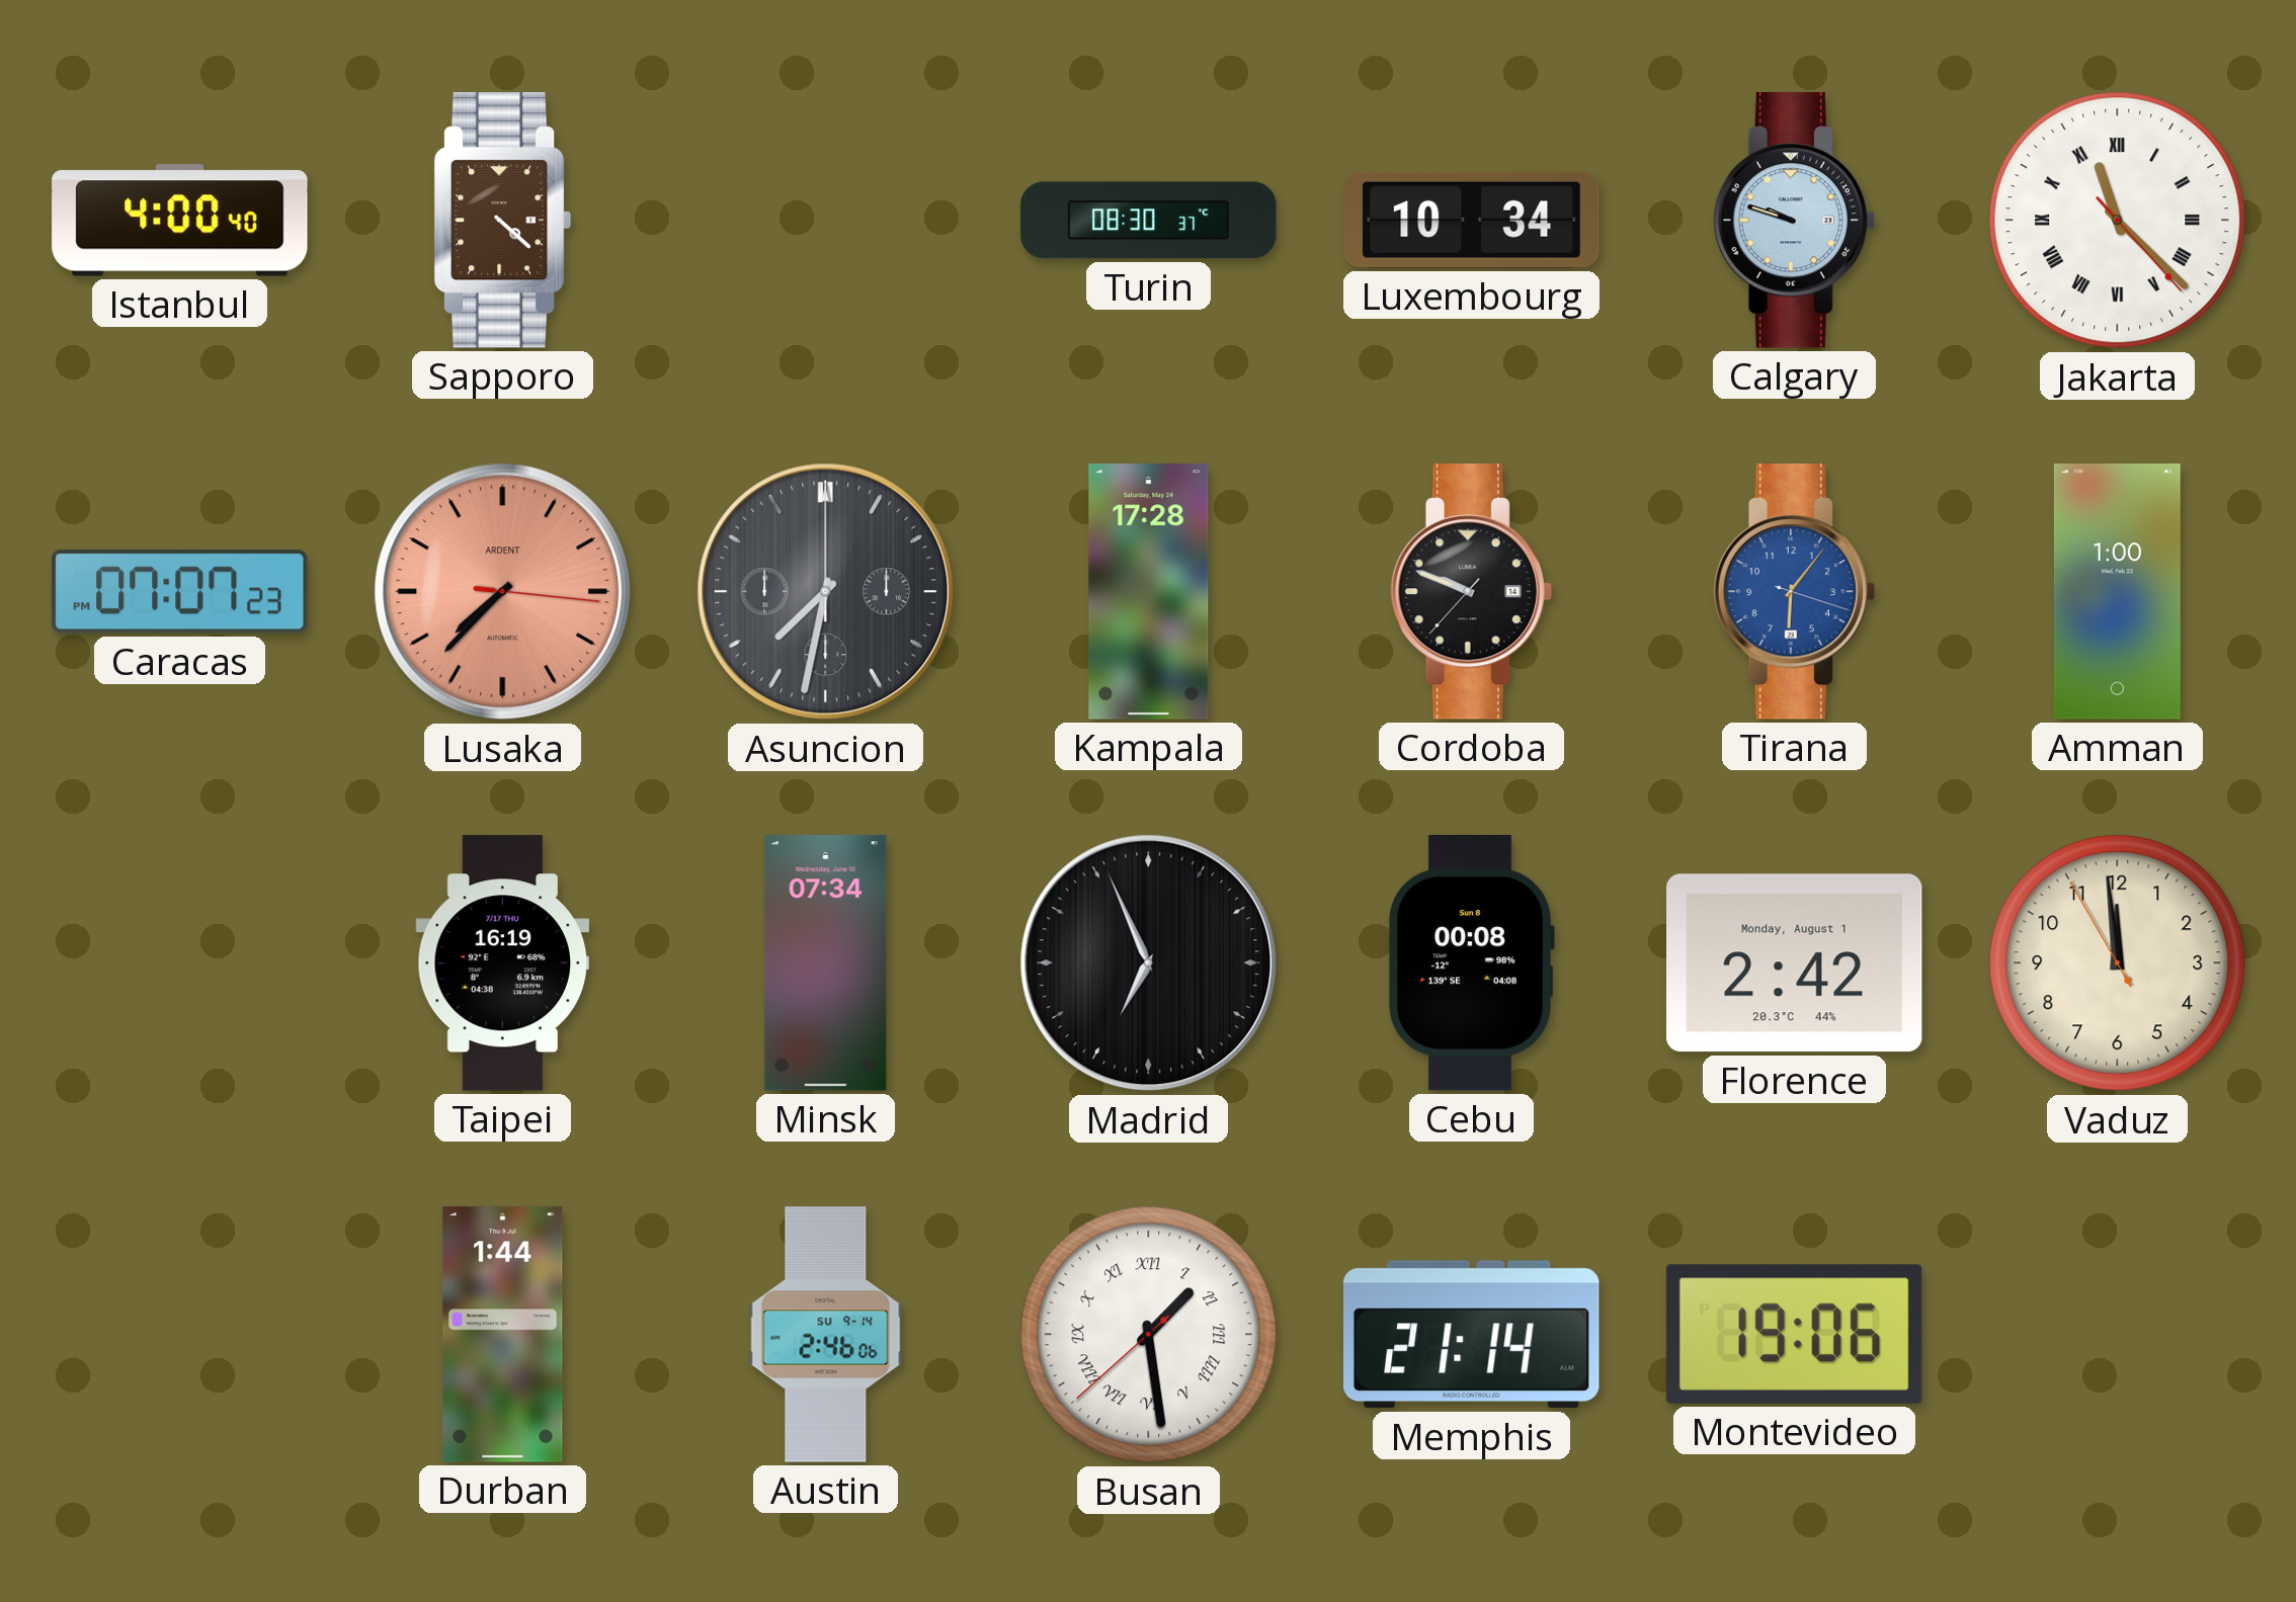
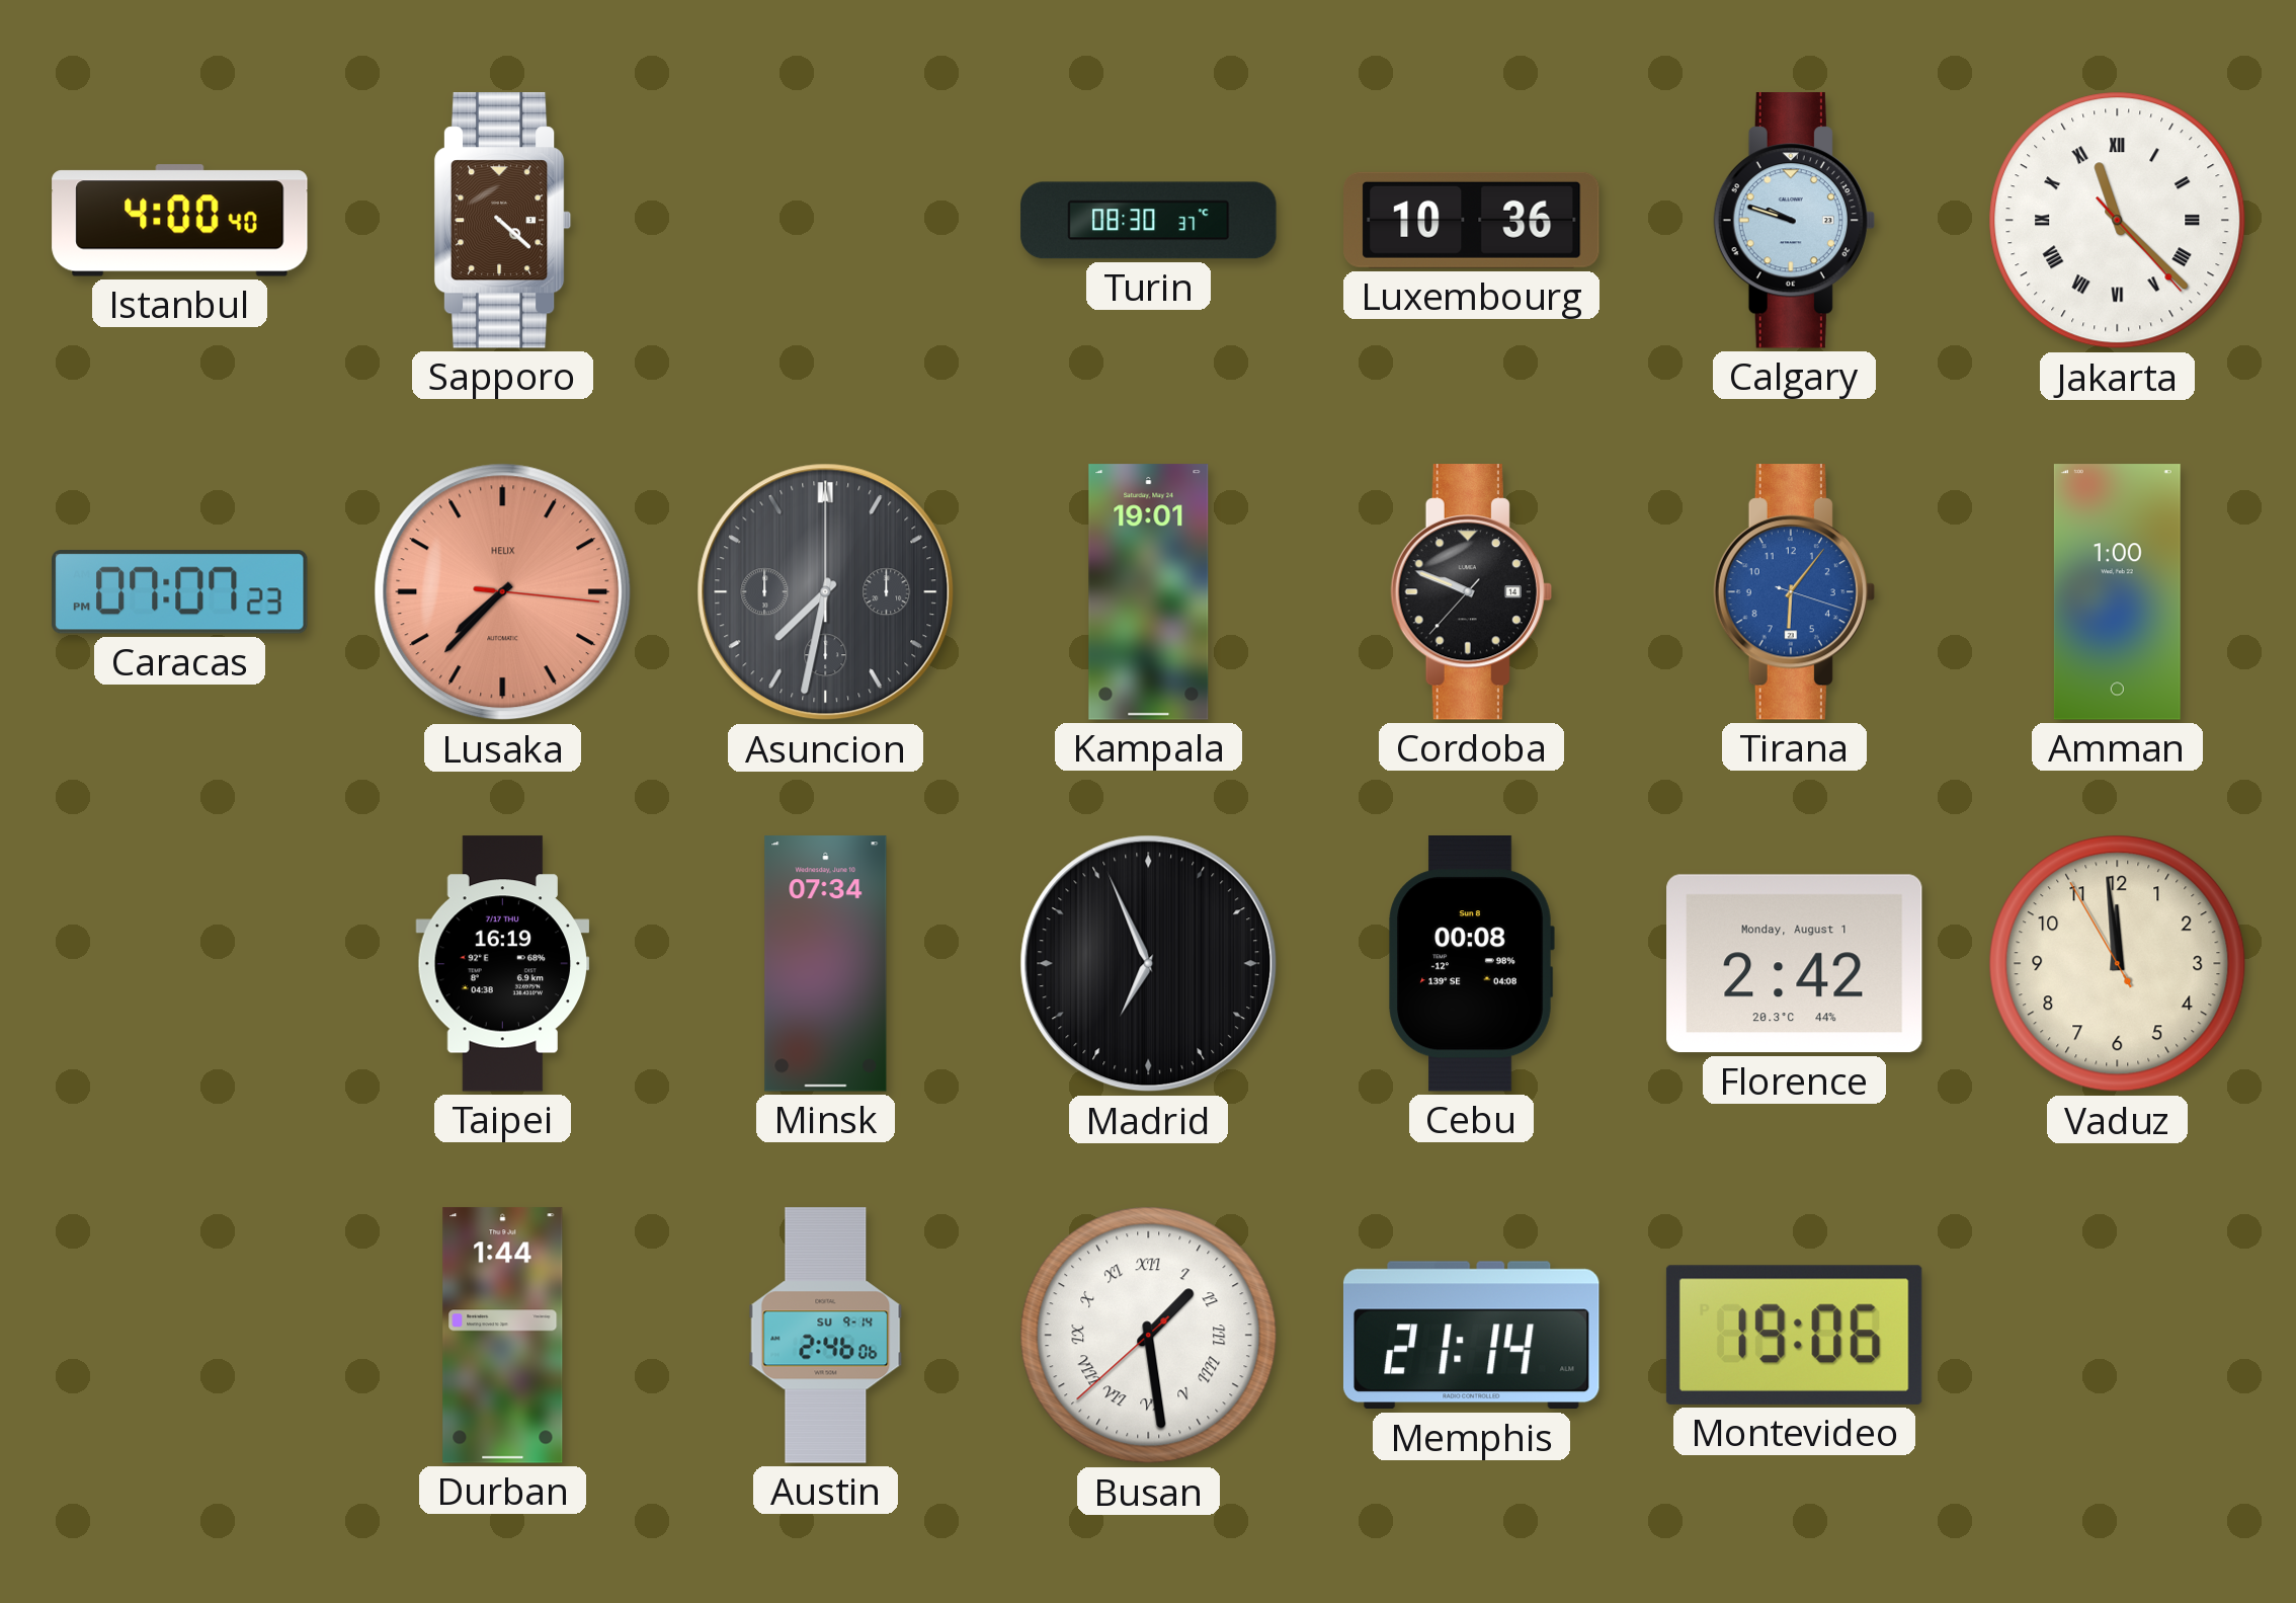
Luxembourg: 10:34 -> 10:36
Lusaka brand: ARDENT -> HELIX
Kampala: 17:28 -> 19:01
